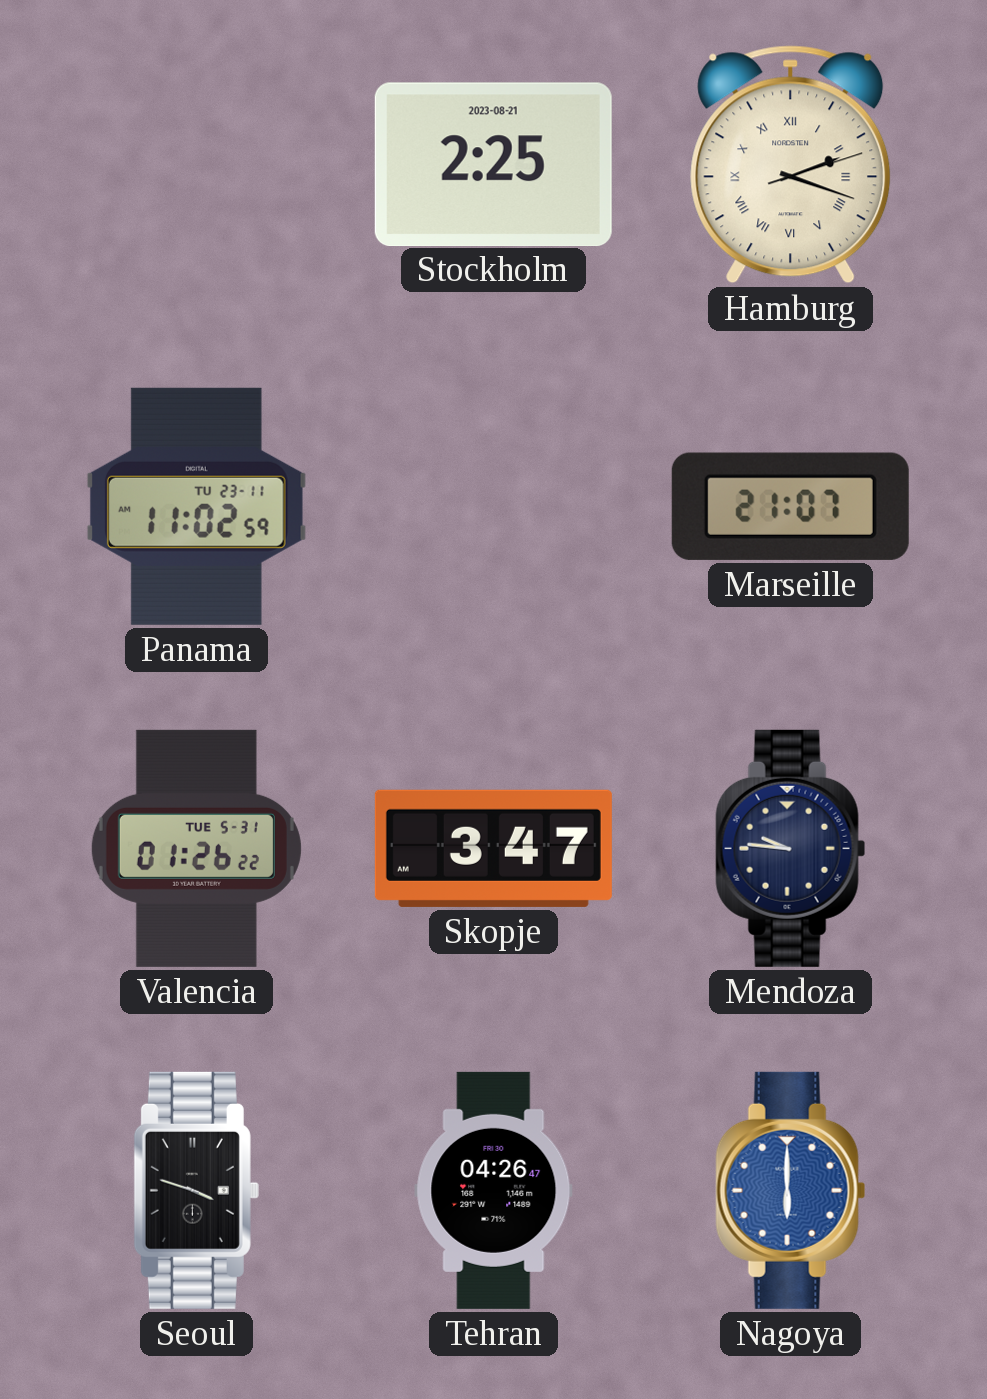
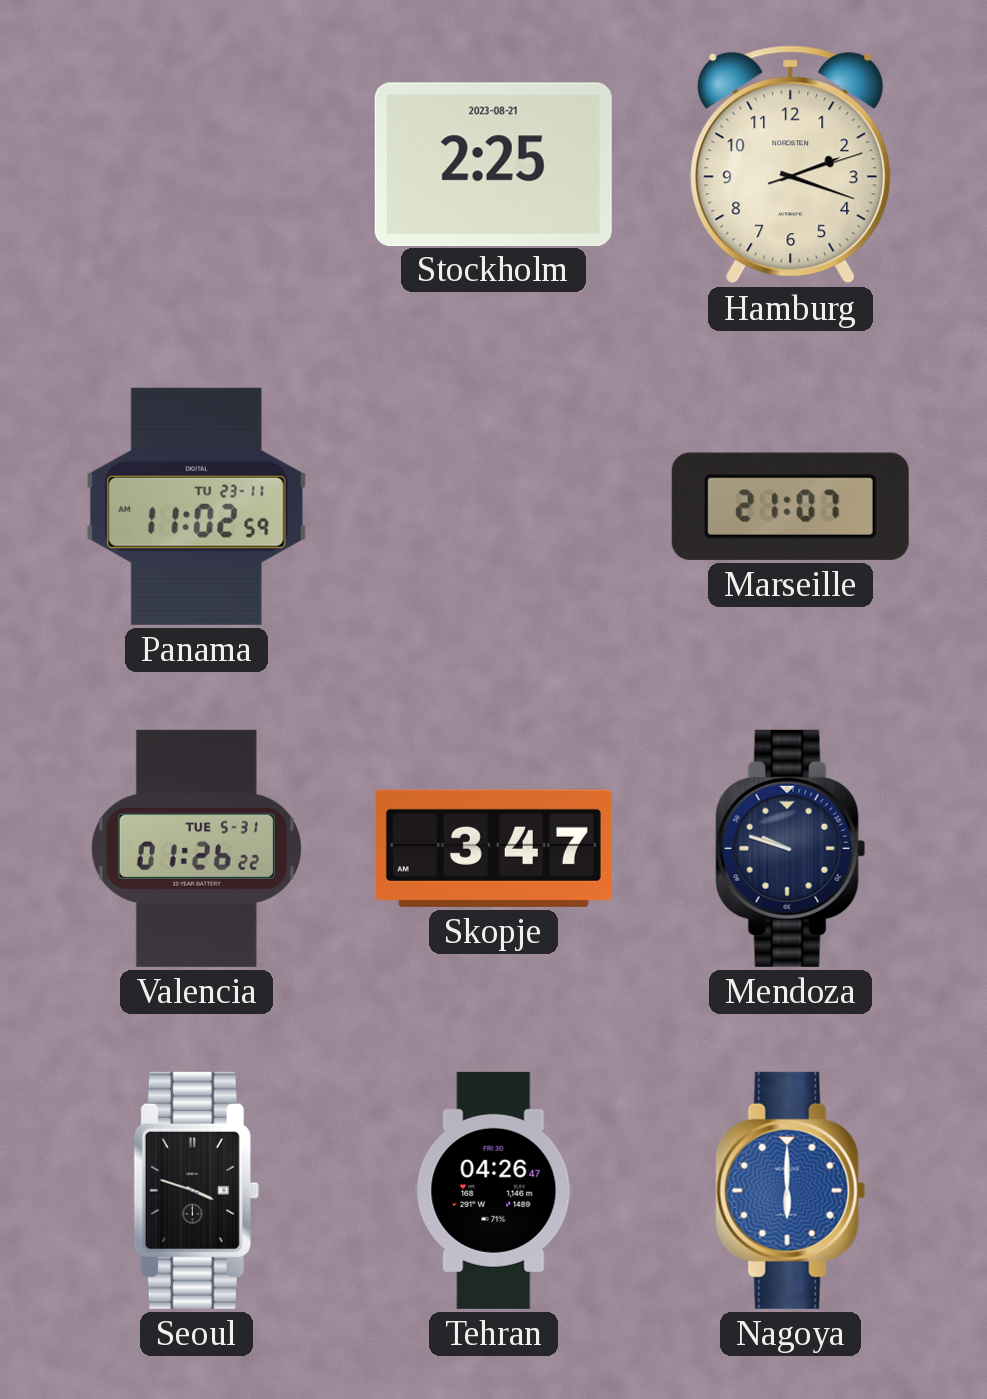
Hamburg numerals: Roman -> Arabic
Mendoza: 9:46 -> 9:48
